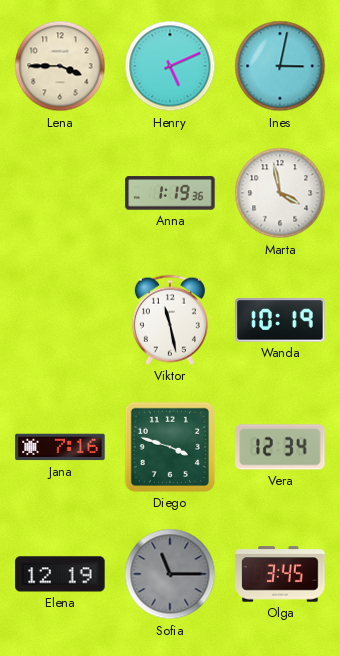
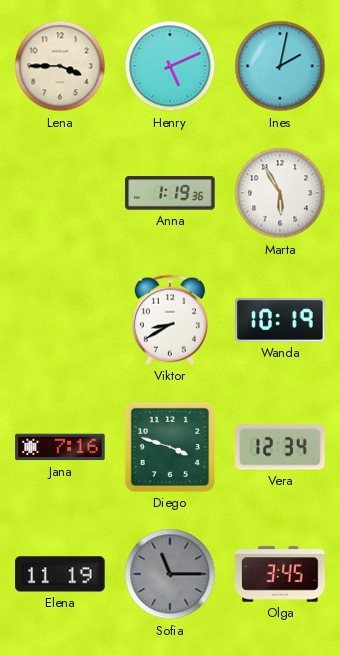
Ines: 3:02 -> 2:02
Marta: 3:58 -> 5:55
Viktor: 11:28 -> 8:40
Elena: 12:19 -> 11:19
